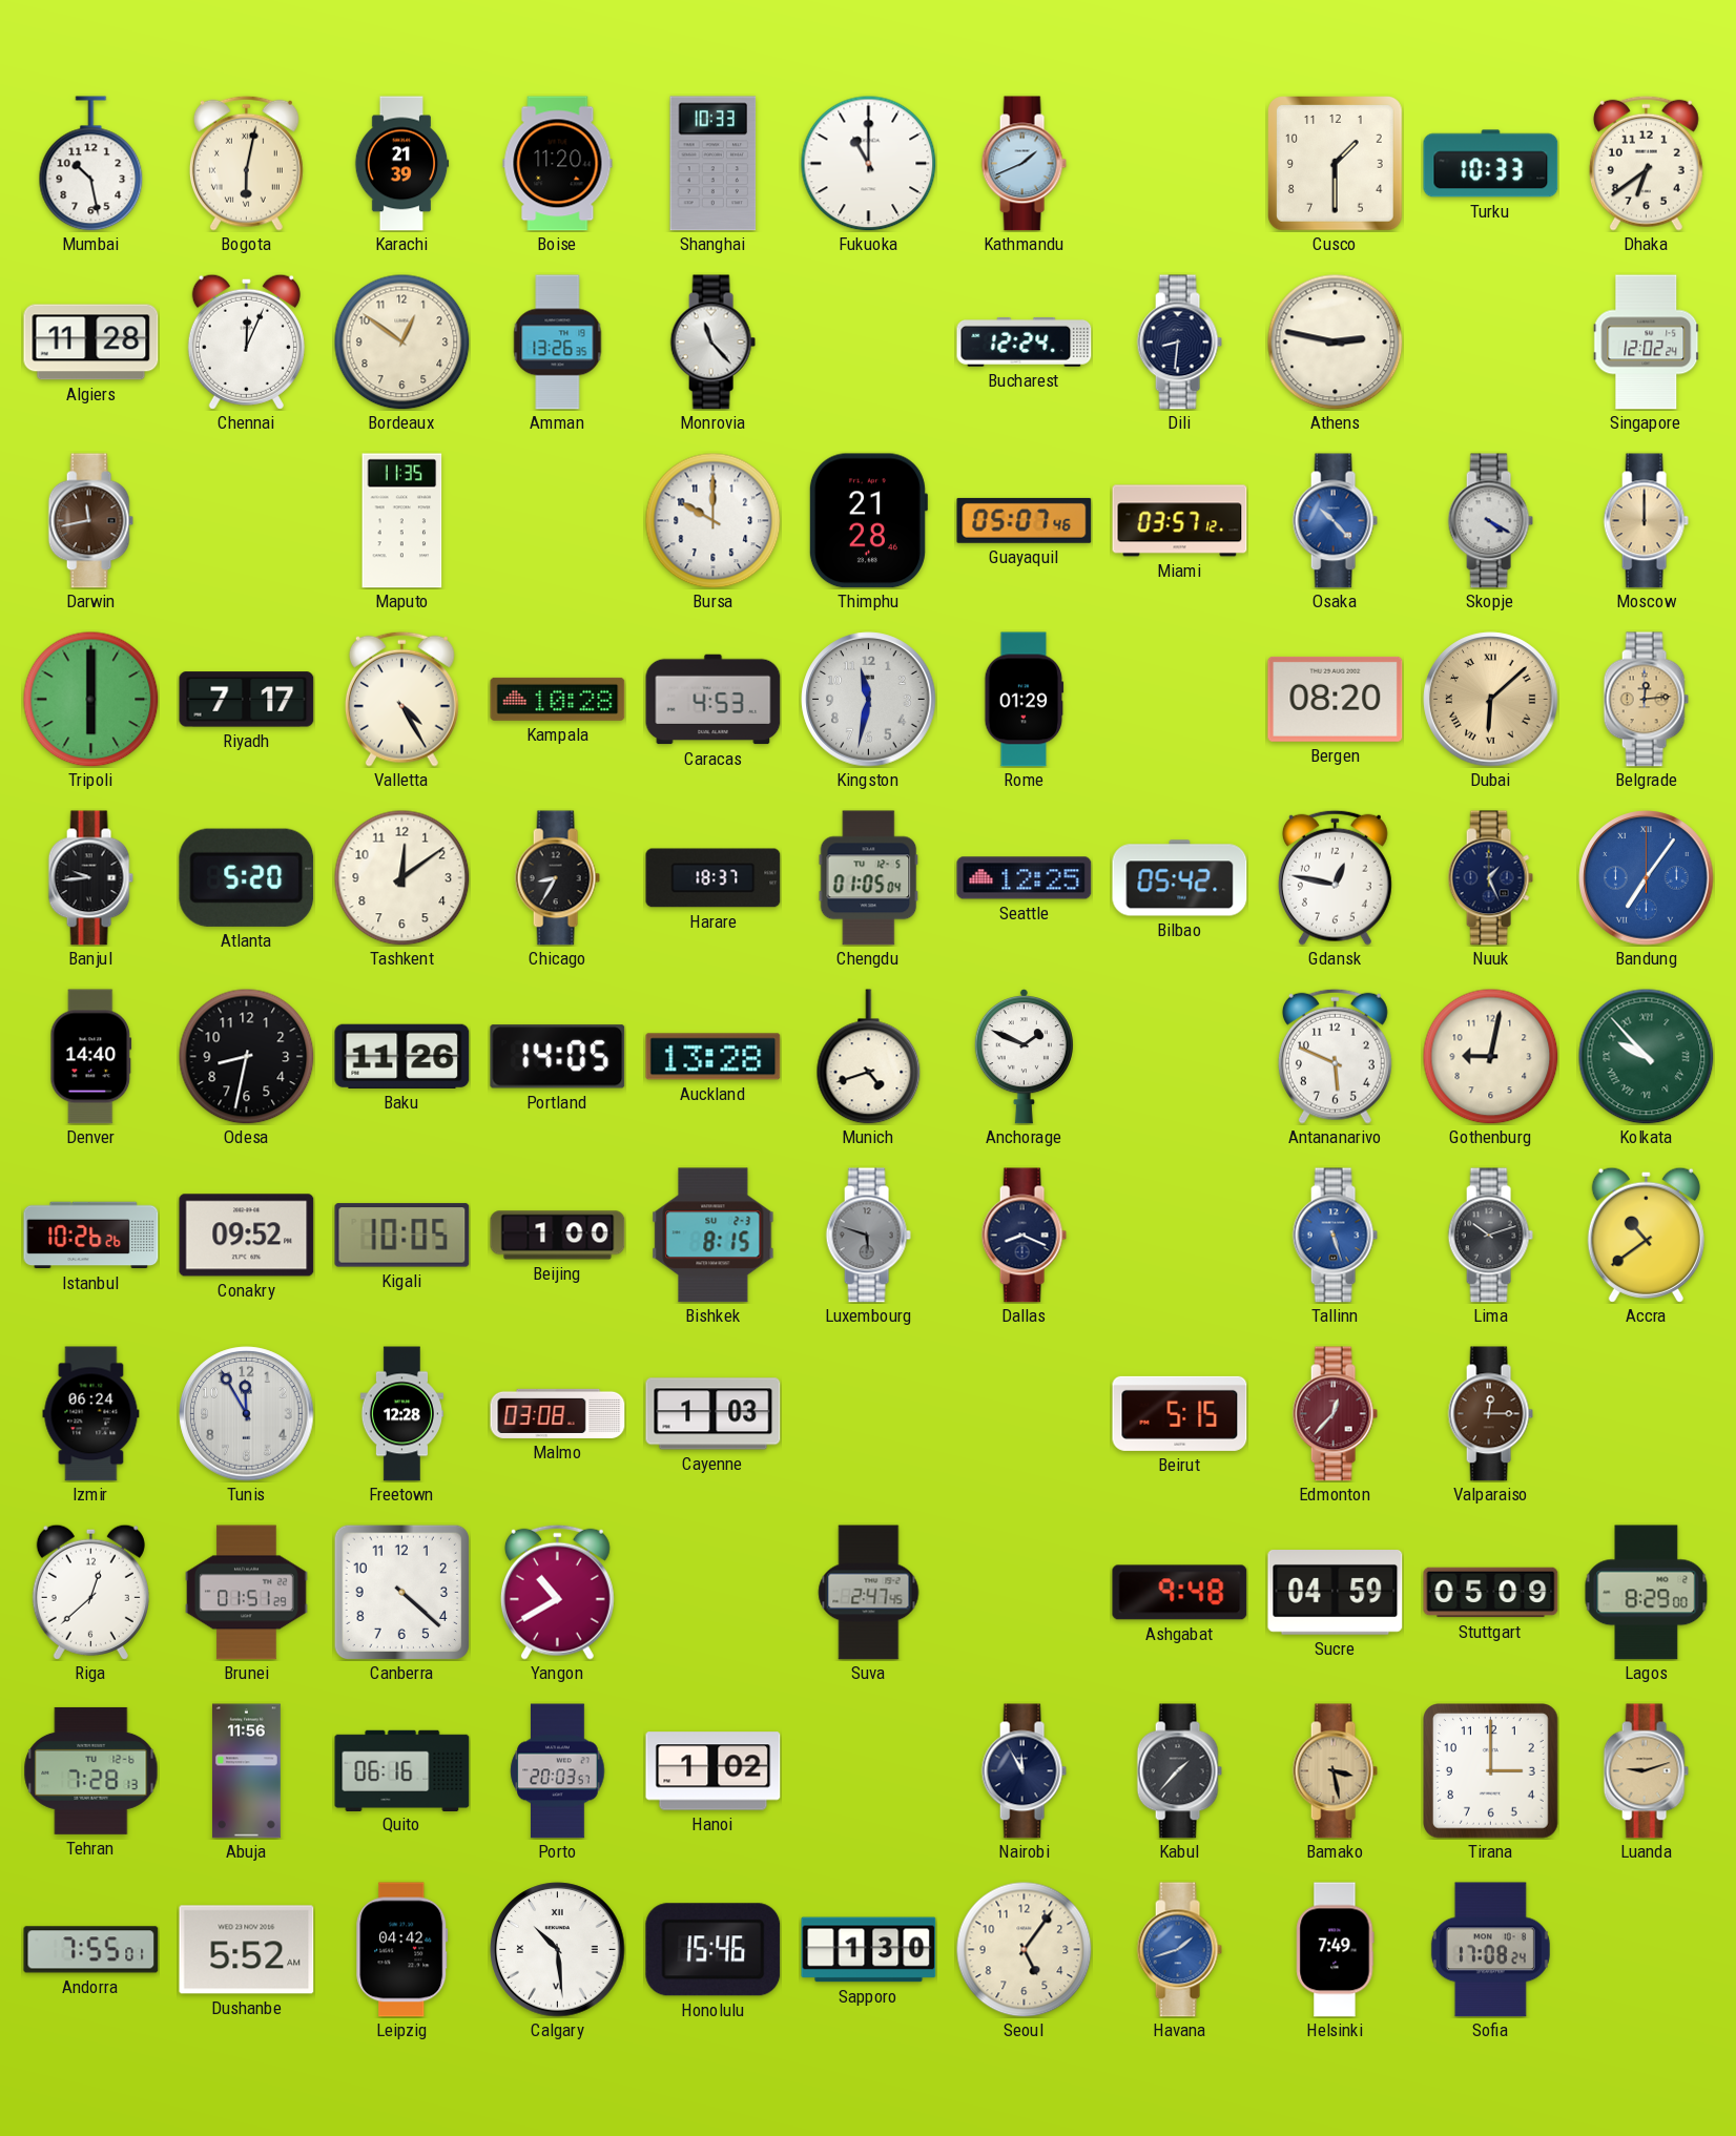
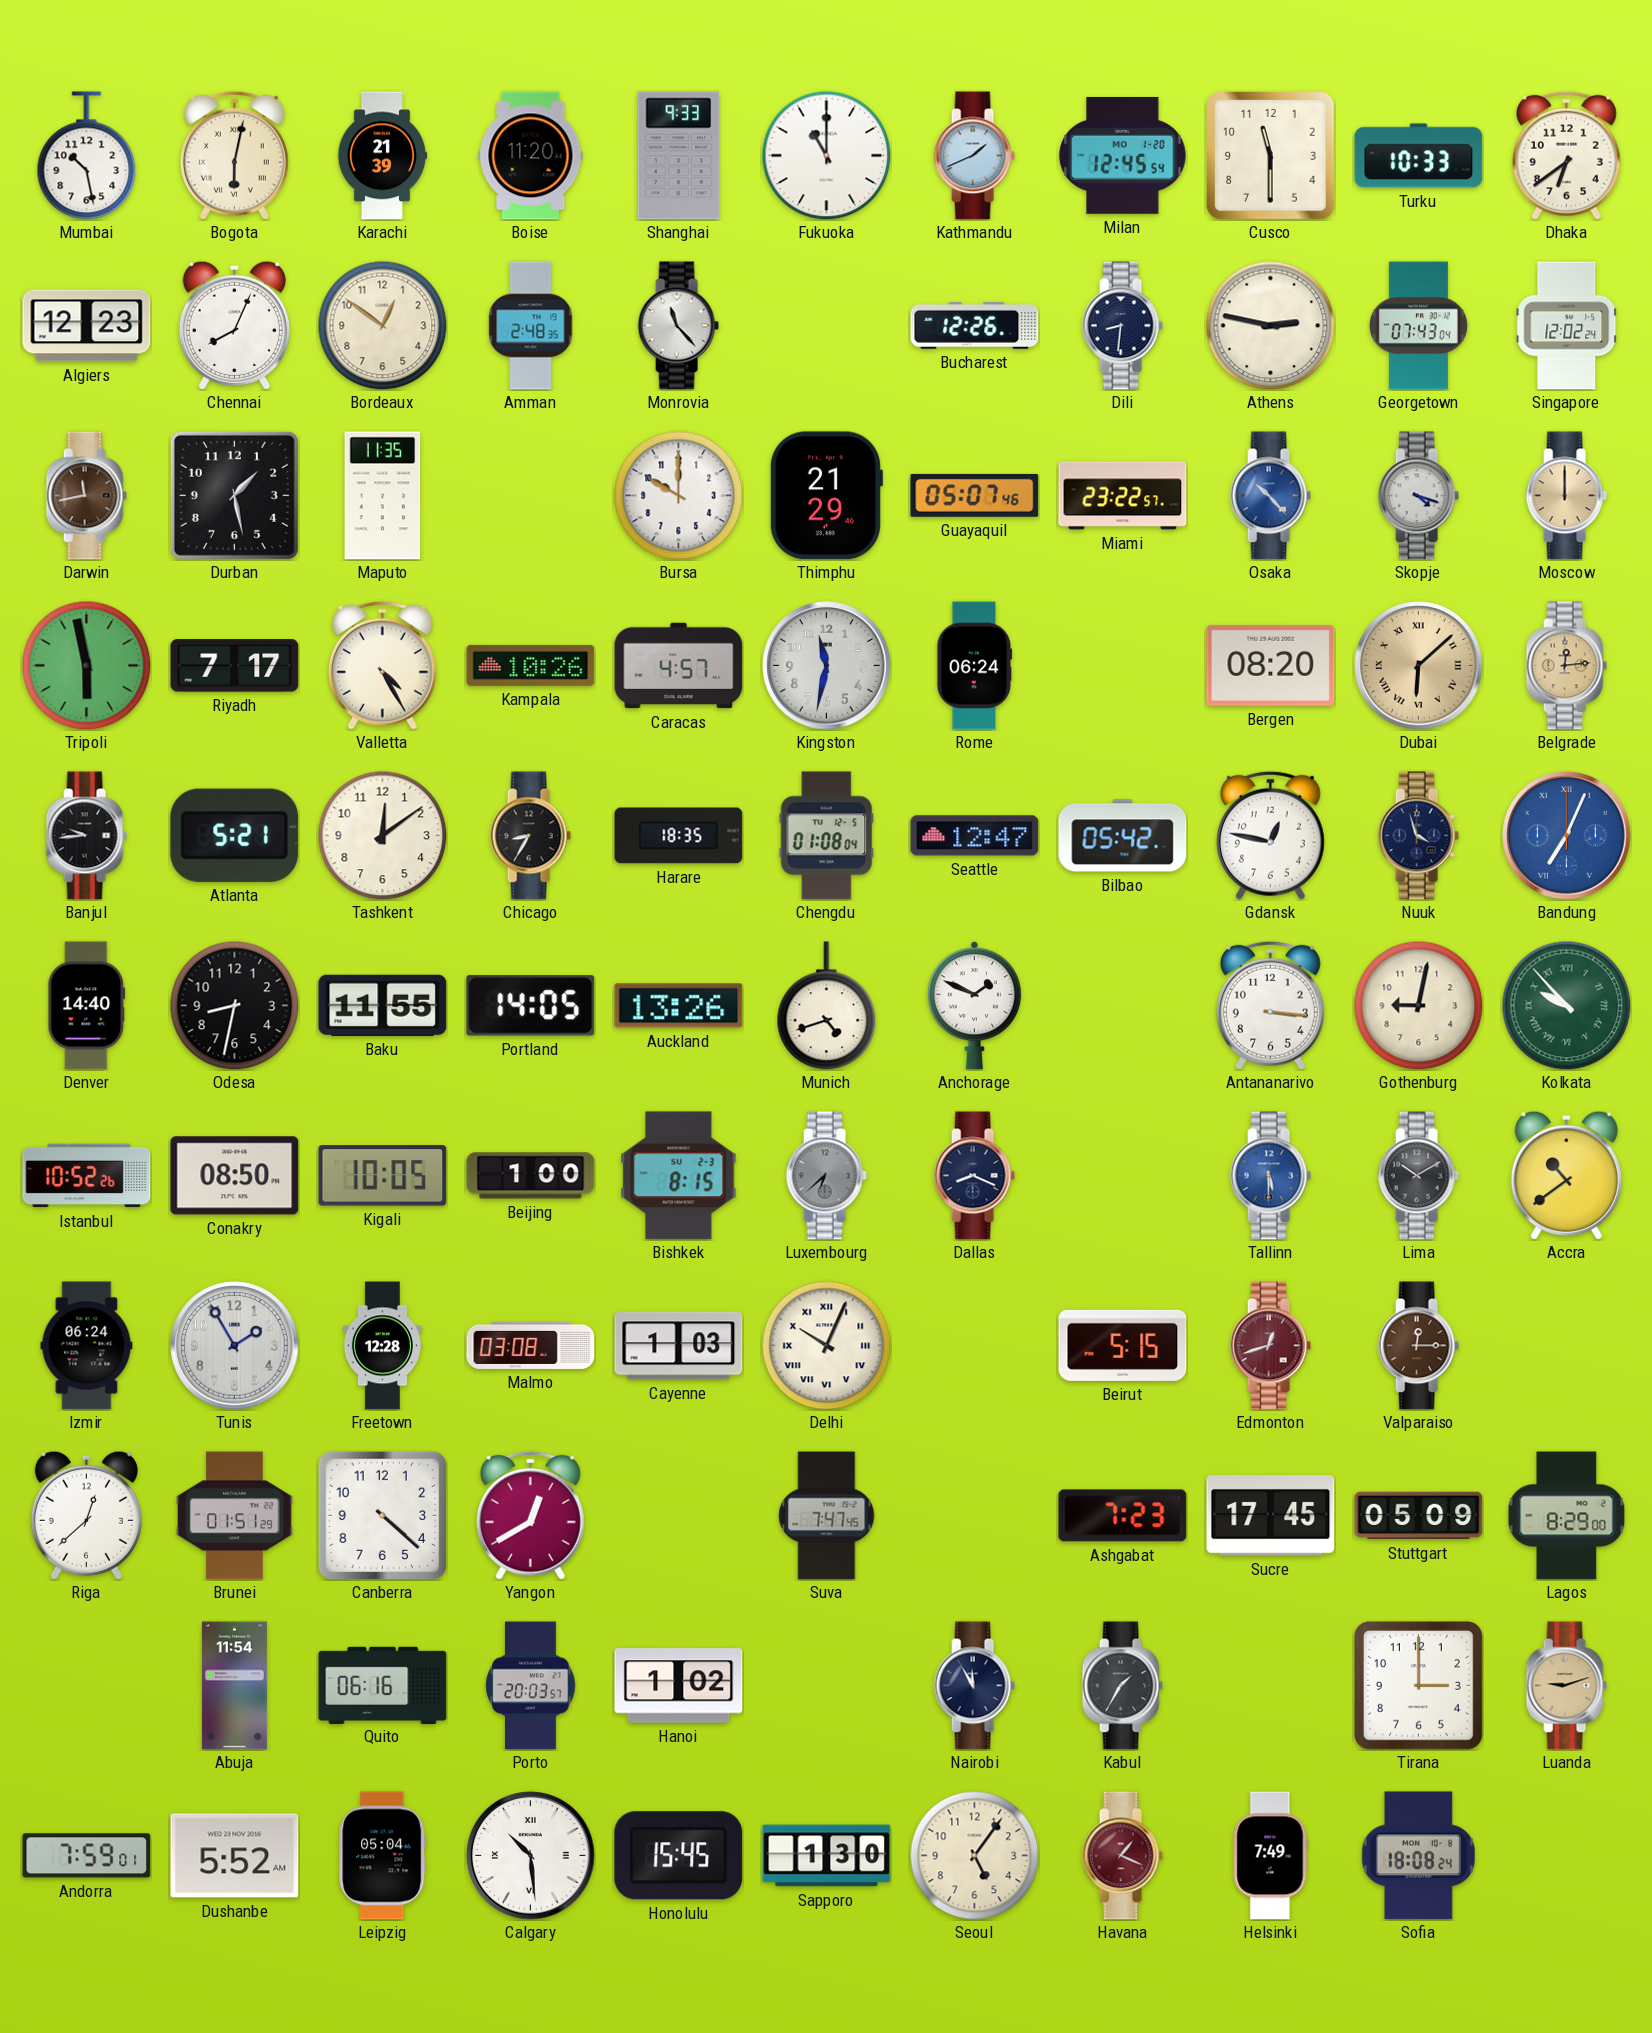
Shanghai: 10:33 -> 9:33
Milan: none -> 12:45
Cusco: 1:30 -> 11:30
Algiers: 11:28 -> 12:23
Chennai: 12:04 -> 8:04
Amman: 13:26 -> 2:48
Bucharest: 12:24 -> 12:26
Georgetown: none -> 07:43
Durban: none -> 1:28
Thimphu: 21:28 -> 21:29
Miami: 03:57 -> 23:22
Skopje: 4:20 -> 4:18
Tripoli: 6:00 -> 5:58
Kampala: 10:28 -> 10:26
Caracas: 4:53 -> 4:57
Rome: 01:29 -> 06:24
Atlanta: 5:20 -> 5:21
Harare: 18:37 -> 18:35
Chengdu: 01:05 -> 01:08
Seattle: 12:25 -> 12:47
Nuuk: 1:26 -> 3:57
Bandung: 7:06 -> 7:04
Baku: 11:26 -> 11:55
Auckland: 13:28 -> 13:26
Antananarivo: 5:49 -> 3:16
Istanbul: 10:26 -> 10:52
Conakry: 09:52 -> 08:50
Luxembourg: 5:48 -> 6:38
Tallinn: 5:27 -> 5:30
Lima: 10:12 -> 10:10
Tunis: 11:55 -> 1:55
Delhi: none -> 10:04
Edmonton: 12:37 -> 12:42
Yangon: 10:40 -> 12:40
Suva: 2:47 -> 7:47
Ashgabat: 9:48 -> 7:23
Sucre: 04:59 -> 17:45
Tehran: 7:28 -> none
Abuja: 11:56 -> 11:54
Kabul: 1:37 -> 1:35
Bamako: 3:28 -> none
Andorra: 7:55 -> 7:59
Leipzig: 04:42 -> 05:04
Honolulu: 15:46 -> 15:45
Havana: 1:42 -> 1:19
Havana dial: blue -> burgundy
Sofia: 17:08 -> 18:08
